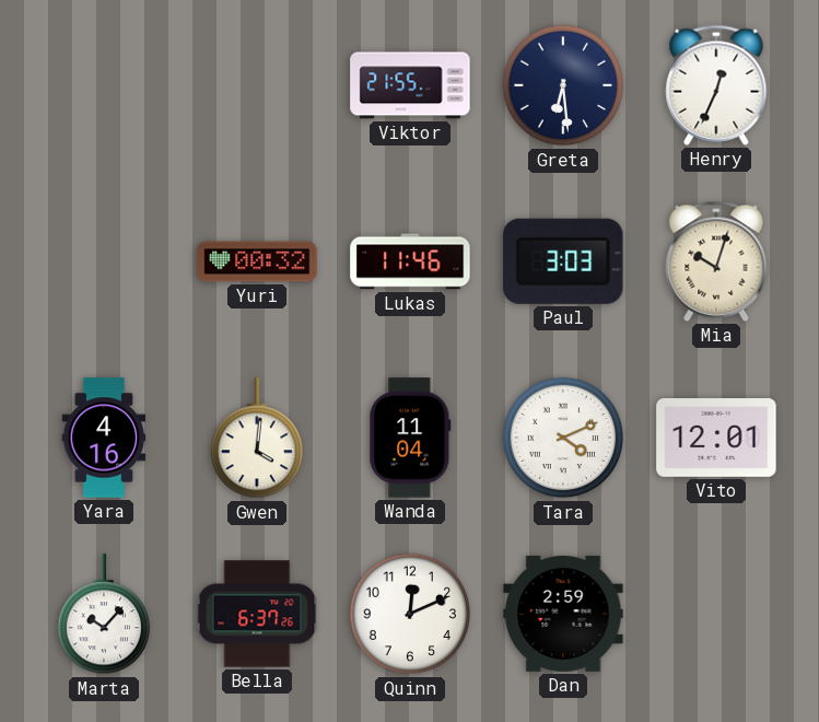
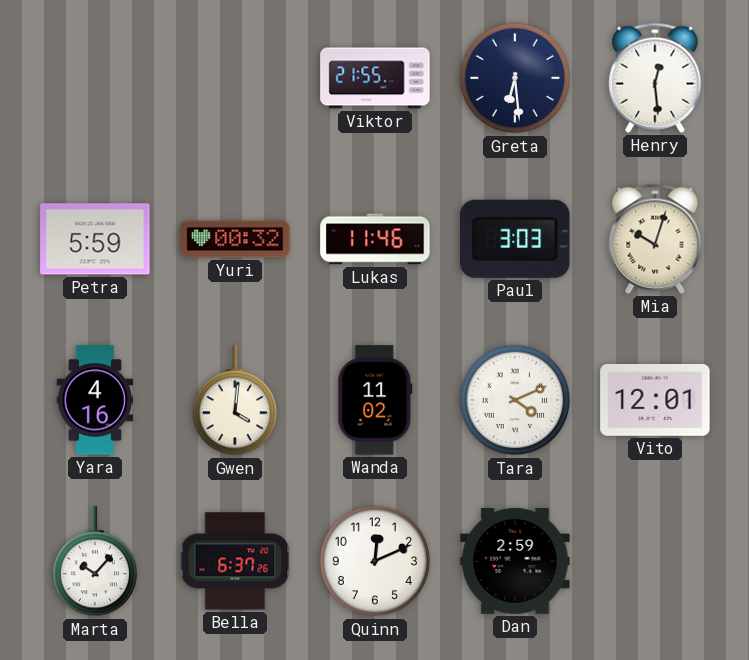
Henry: 12:34 -> 12:29
Petra: none -> 5:59
Wanda: 11:04 -> 11:02
